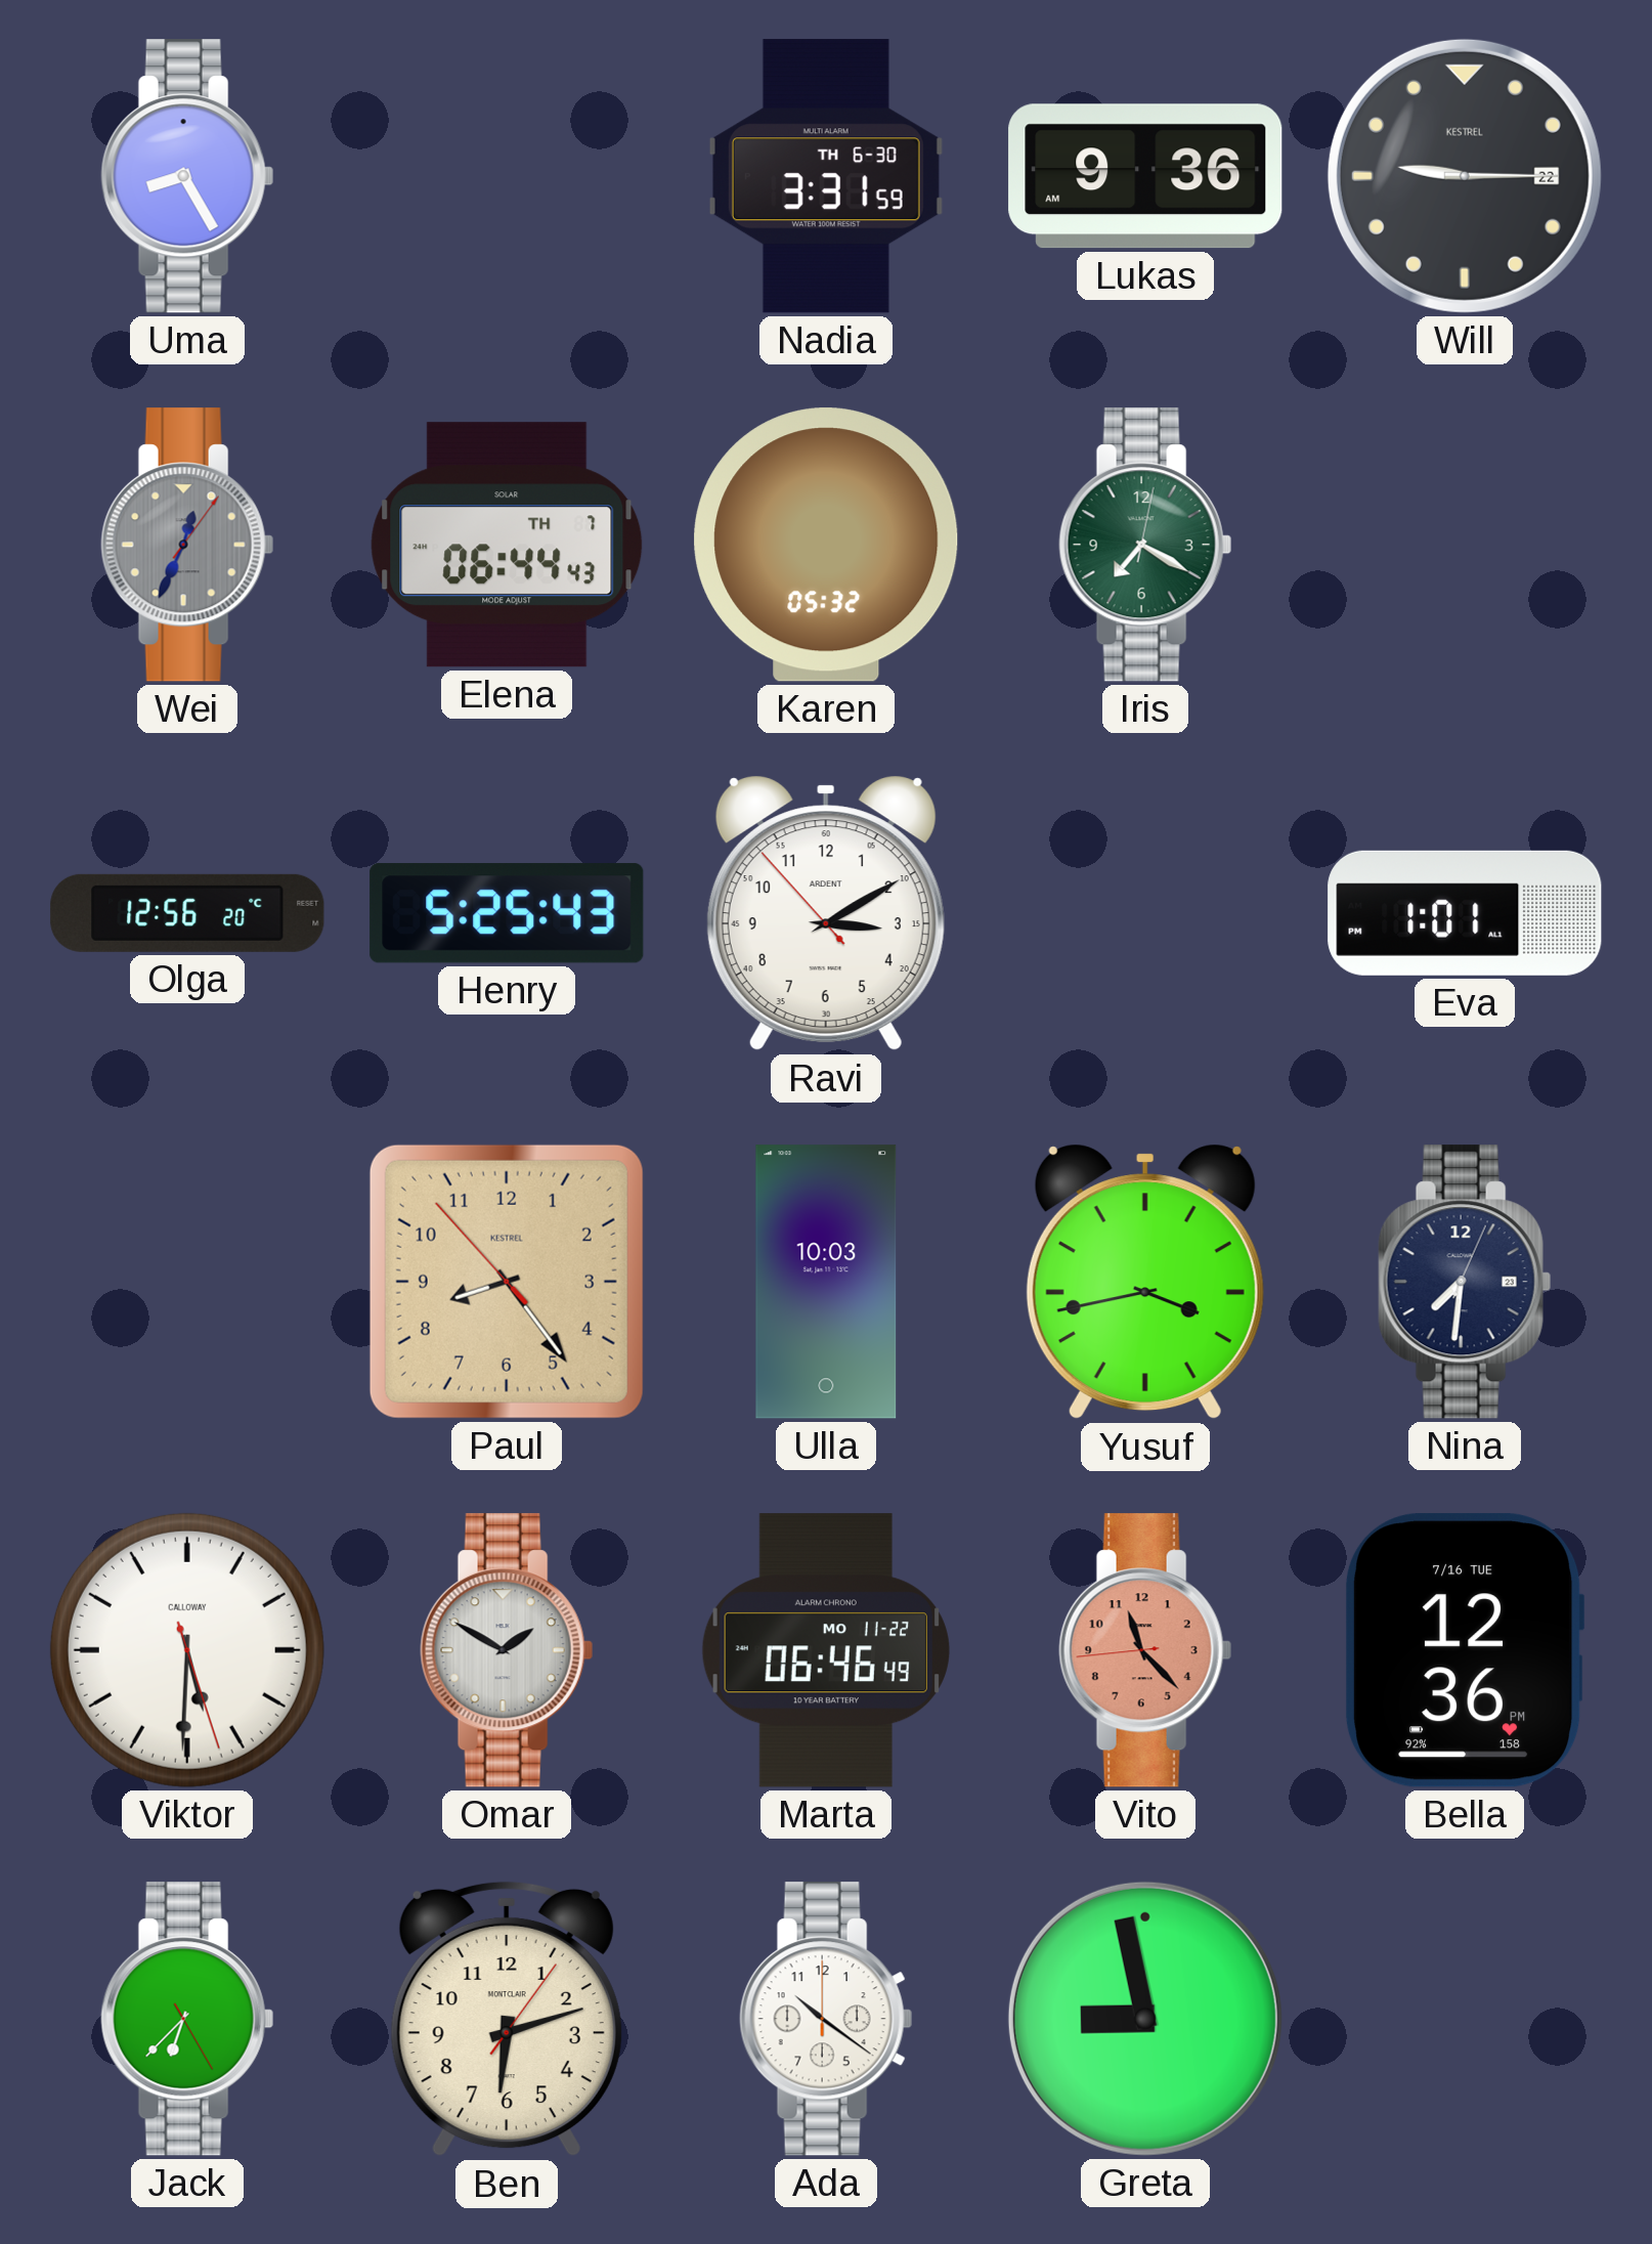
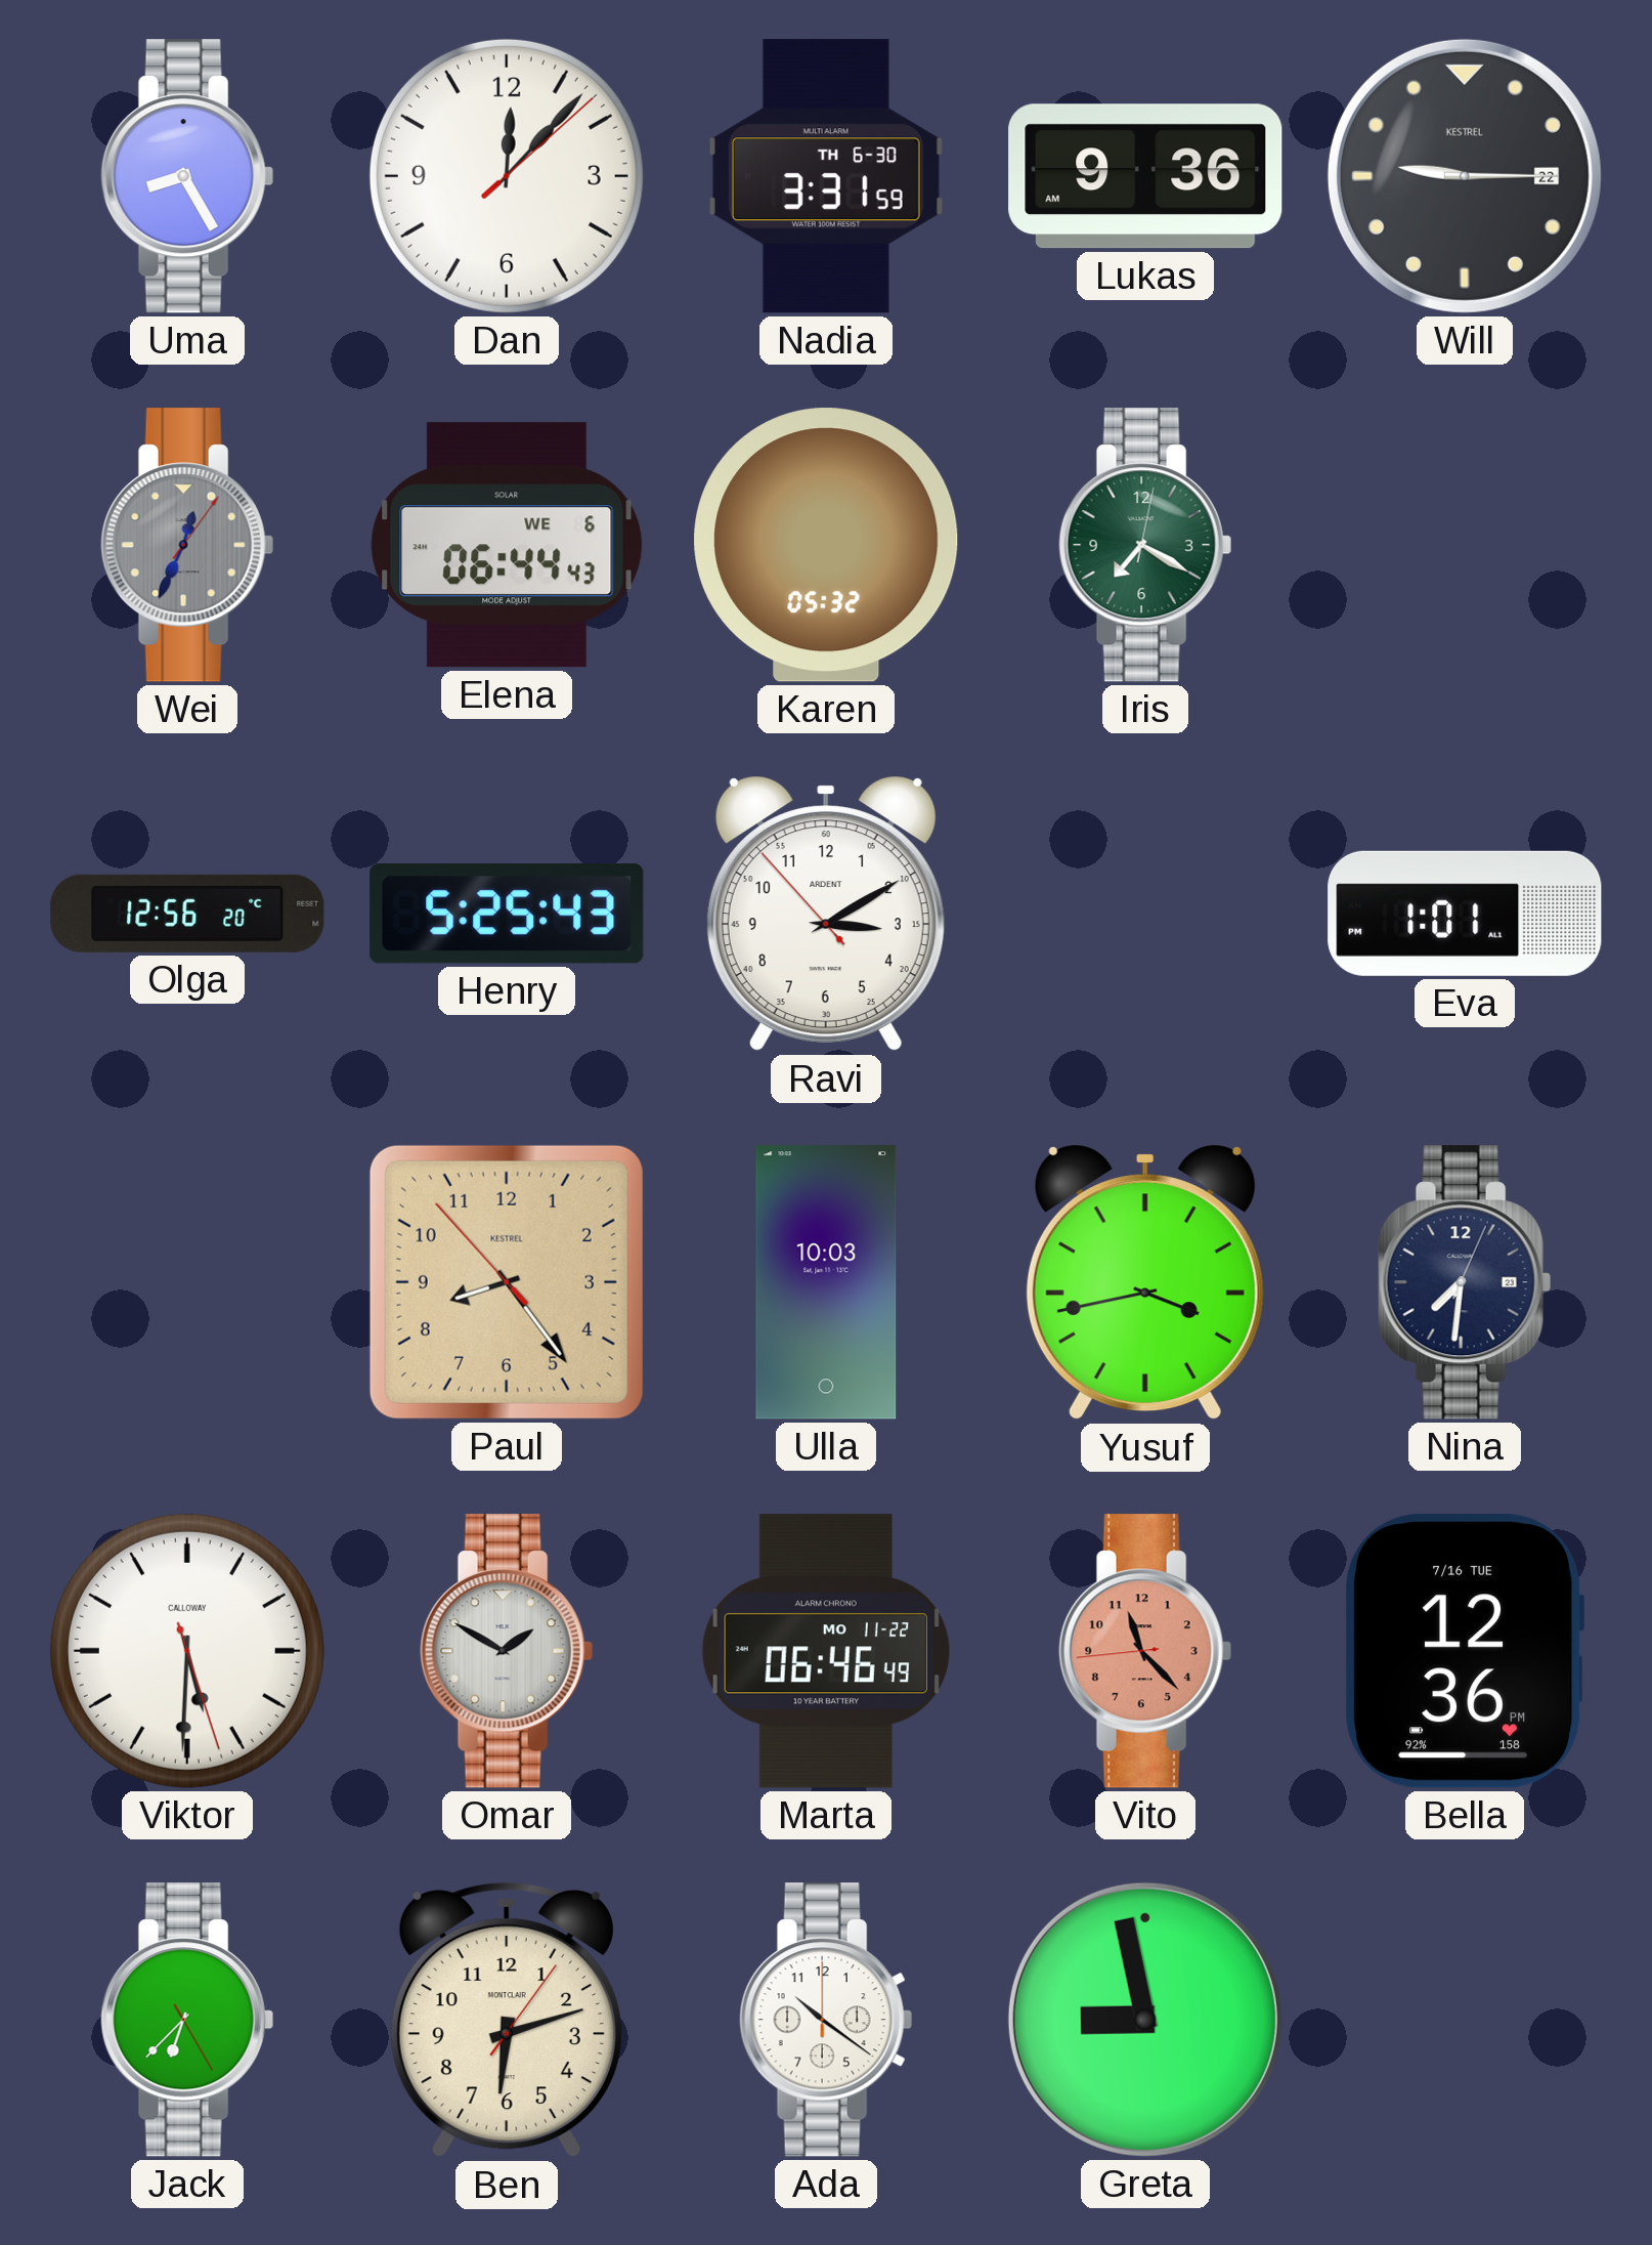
Dan: none -> 12:07
Elena date: TH 7 -> WE 6
